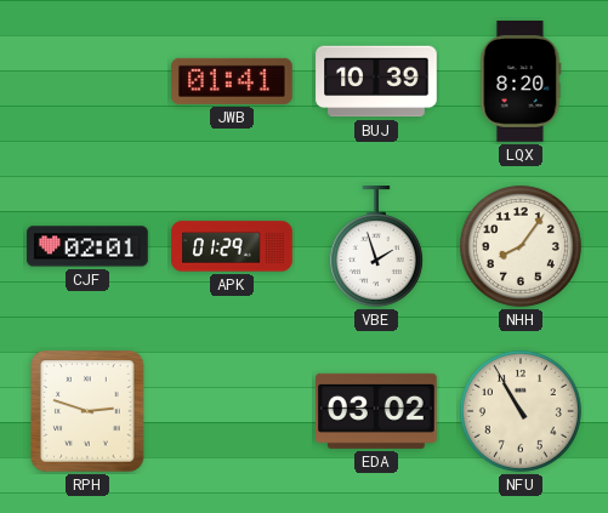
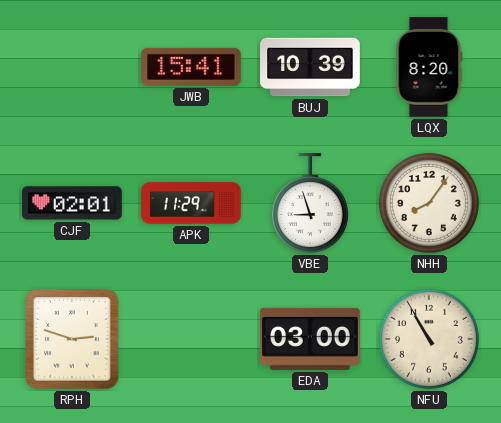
JWB: 01:41 -> 15:41
APK: 01:29 -> 11:29
VBE: 1:57 -> 8:57
EDA: 03:02 -> 03:00
